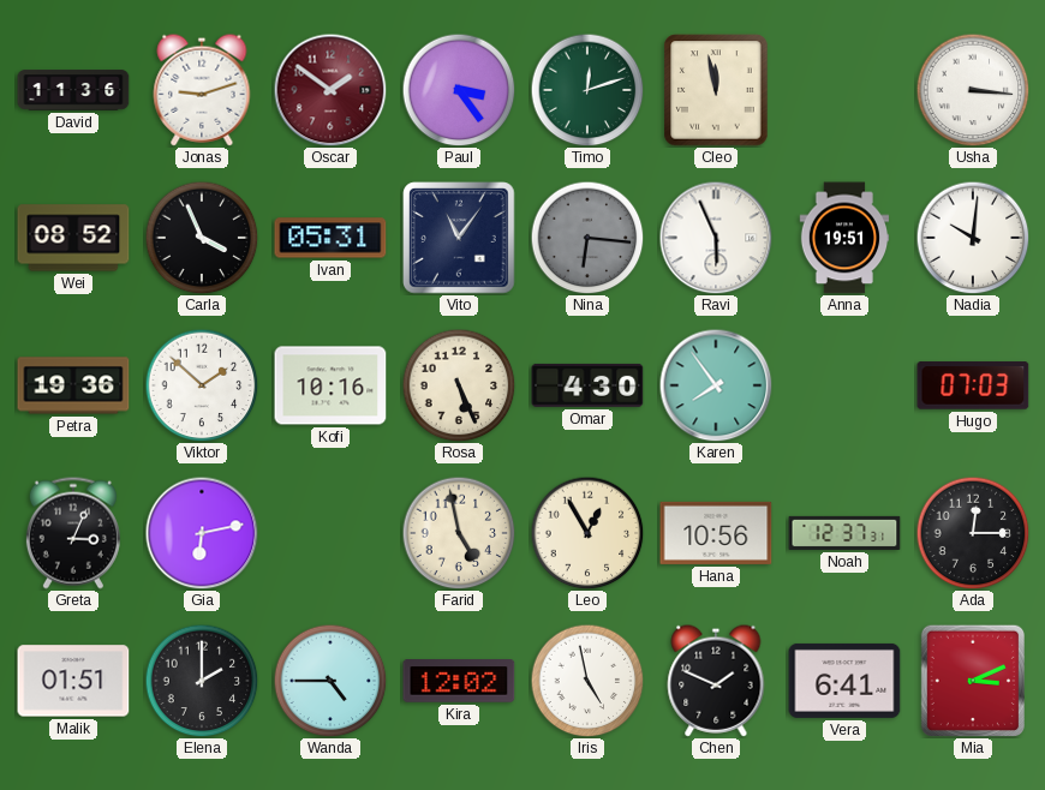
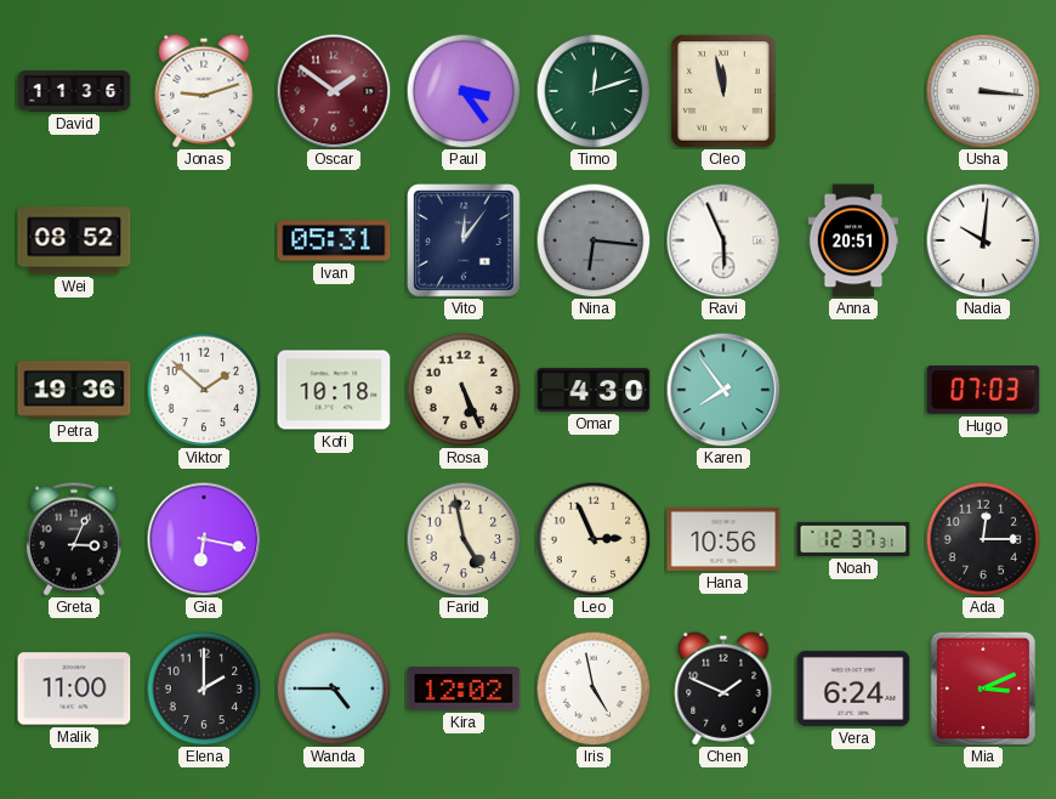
Carla: 3:56 -> none
Vito: 11:06 -> 12:06
Anna: 19:51 -> 20:51
Kofi: 10:16 -> 10:18
Gia: 6:13 -> 6:17
Leo: 12:55 -> 2:56
Malik: 01:51 -> 11:00
Vera: 6:41 -> 6:24
